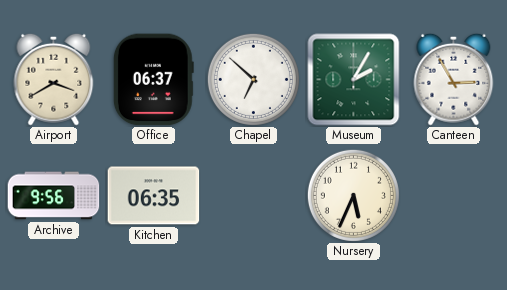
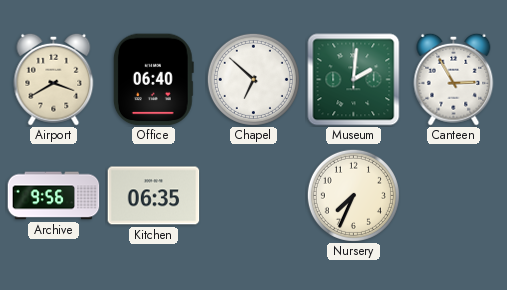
Office: 06:37 -> 06:40
Museum: 2:05 -> 2:01
Nursery: 5:34 -> 7:34
